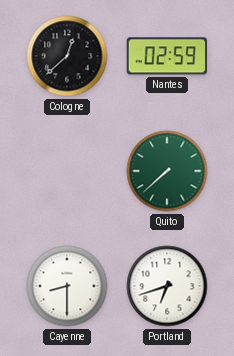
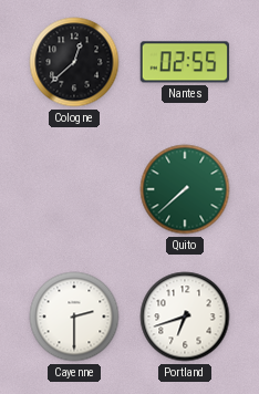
Nantes: 02:59 -> 02:55
Cayenne: 8:30 -> 2:30
